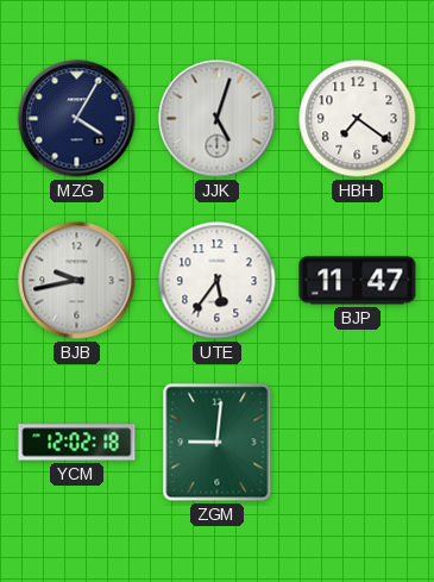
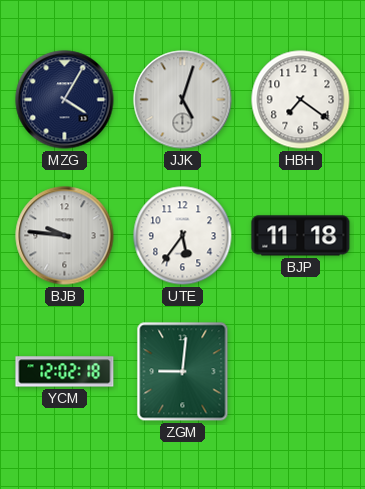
BJB: 9:43 -> 9:46
BJP: 11:47 -> 11:18
